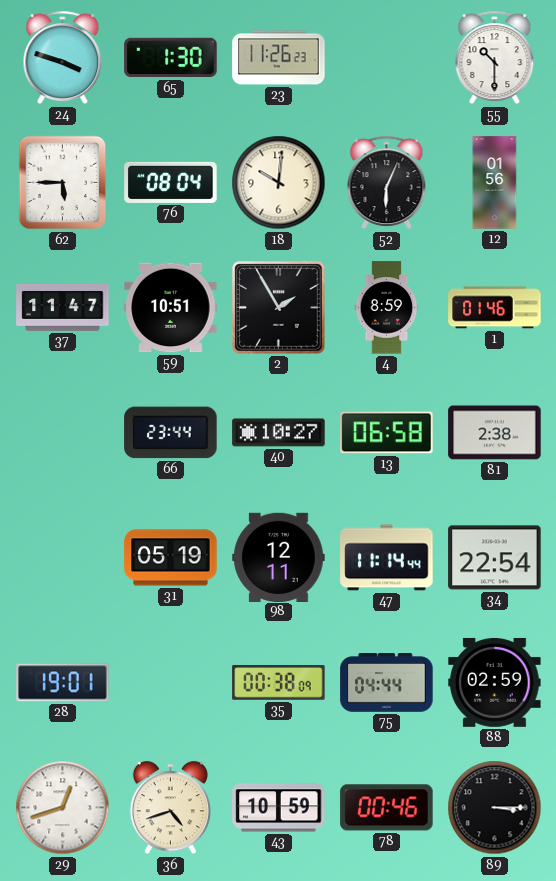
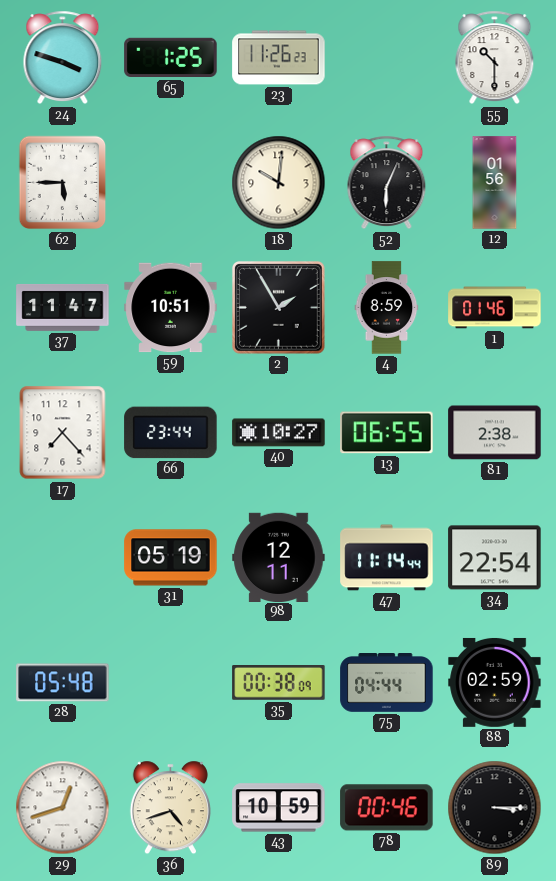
65: 1:30 -> 1:25
76: 08:04 -> none
17: none -> 7:23
13: 06:58 -> 06:55
28: 19:01 -> 05:48
